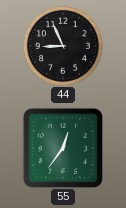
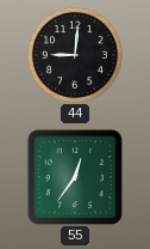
44: 8:56 -> 9:01
